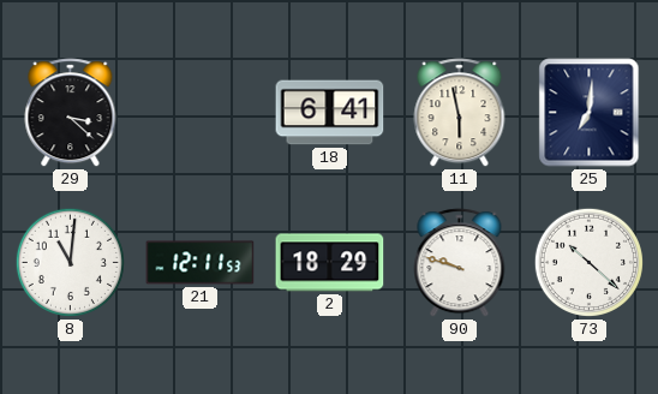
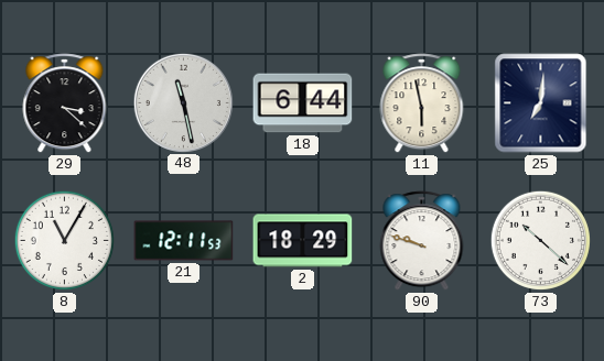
48: none -> 11:28
18: 6:41 -> 6:44
8: 11:01 -> 11:05
